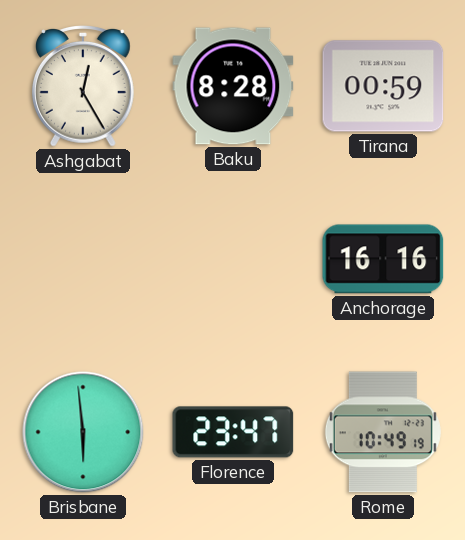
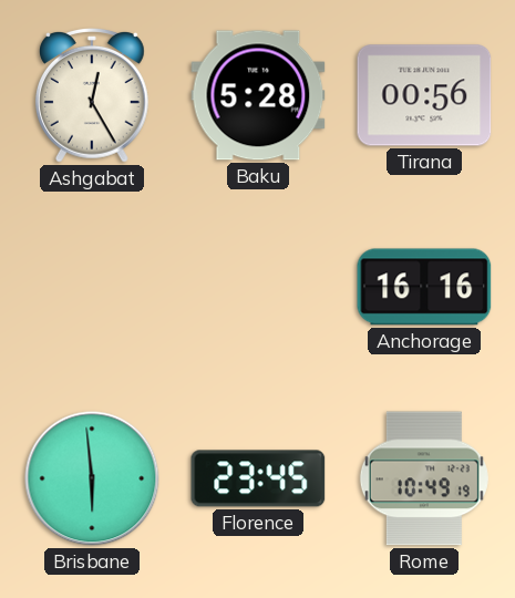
Baku: 8:28 -> 5:28
Tirana: 00:59 -> 00:56
Florence: 23:47 -> 23:45
